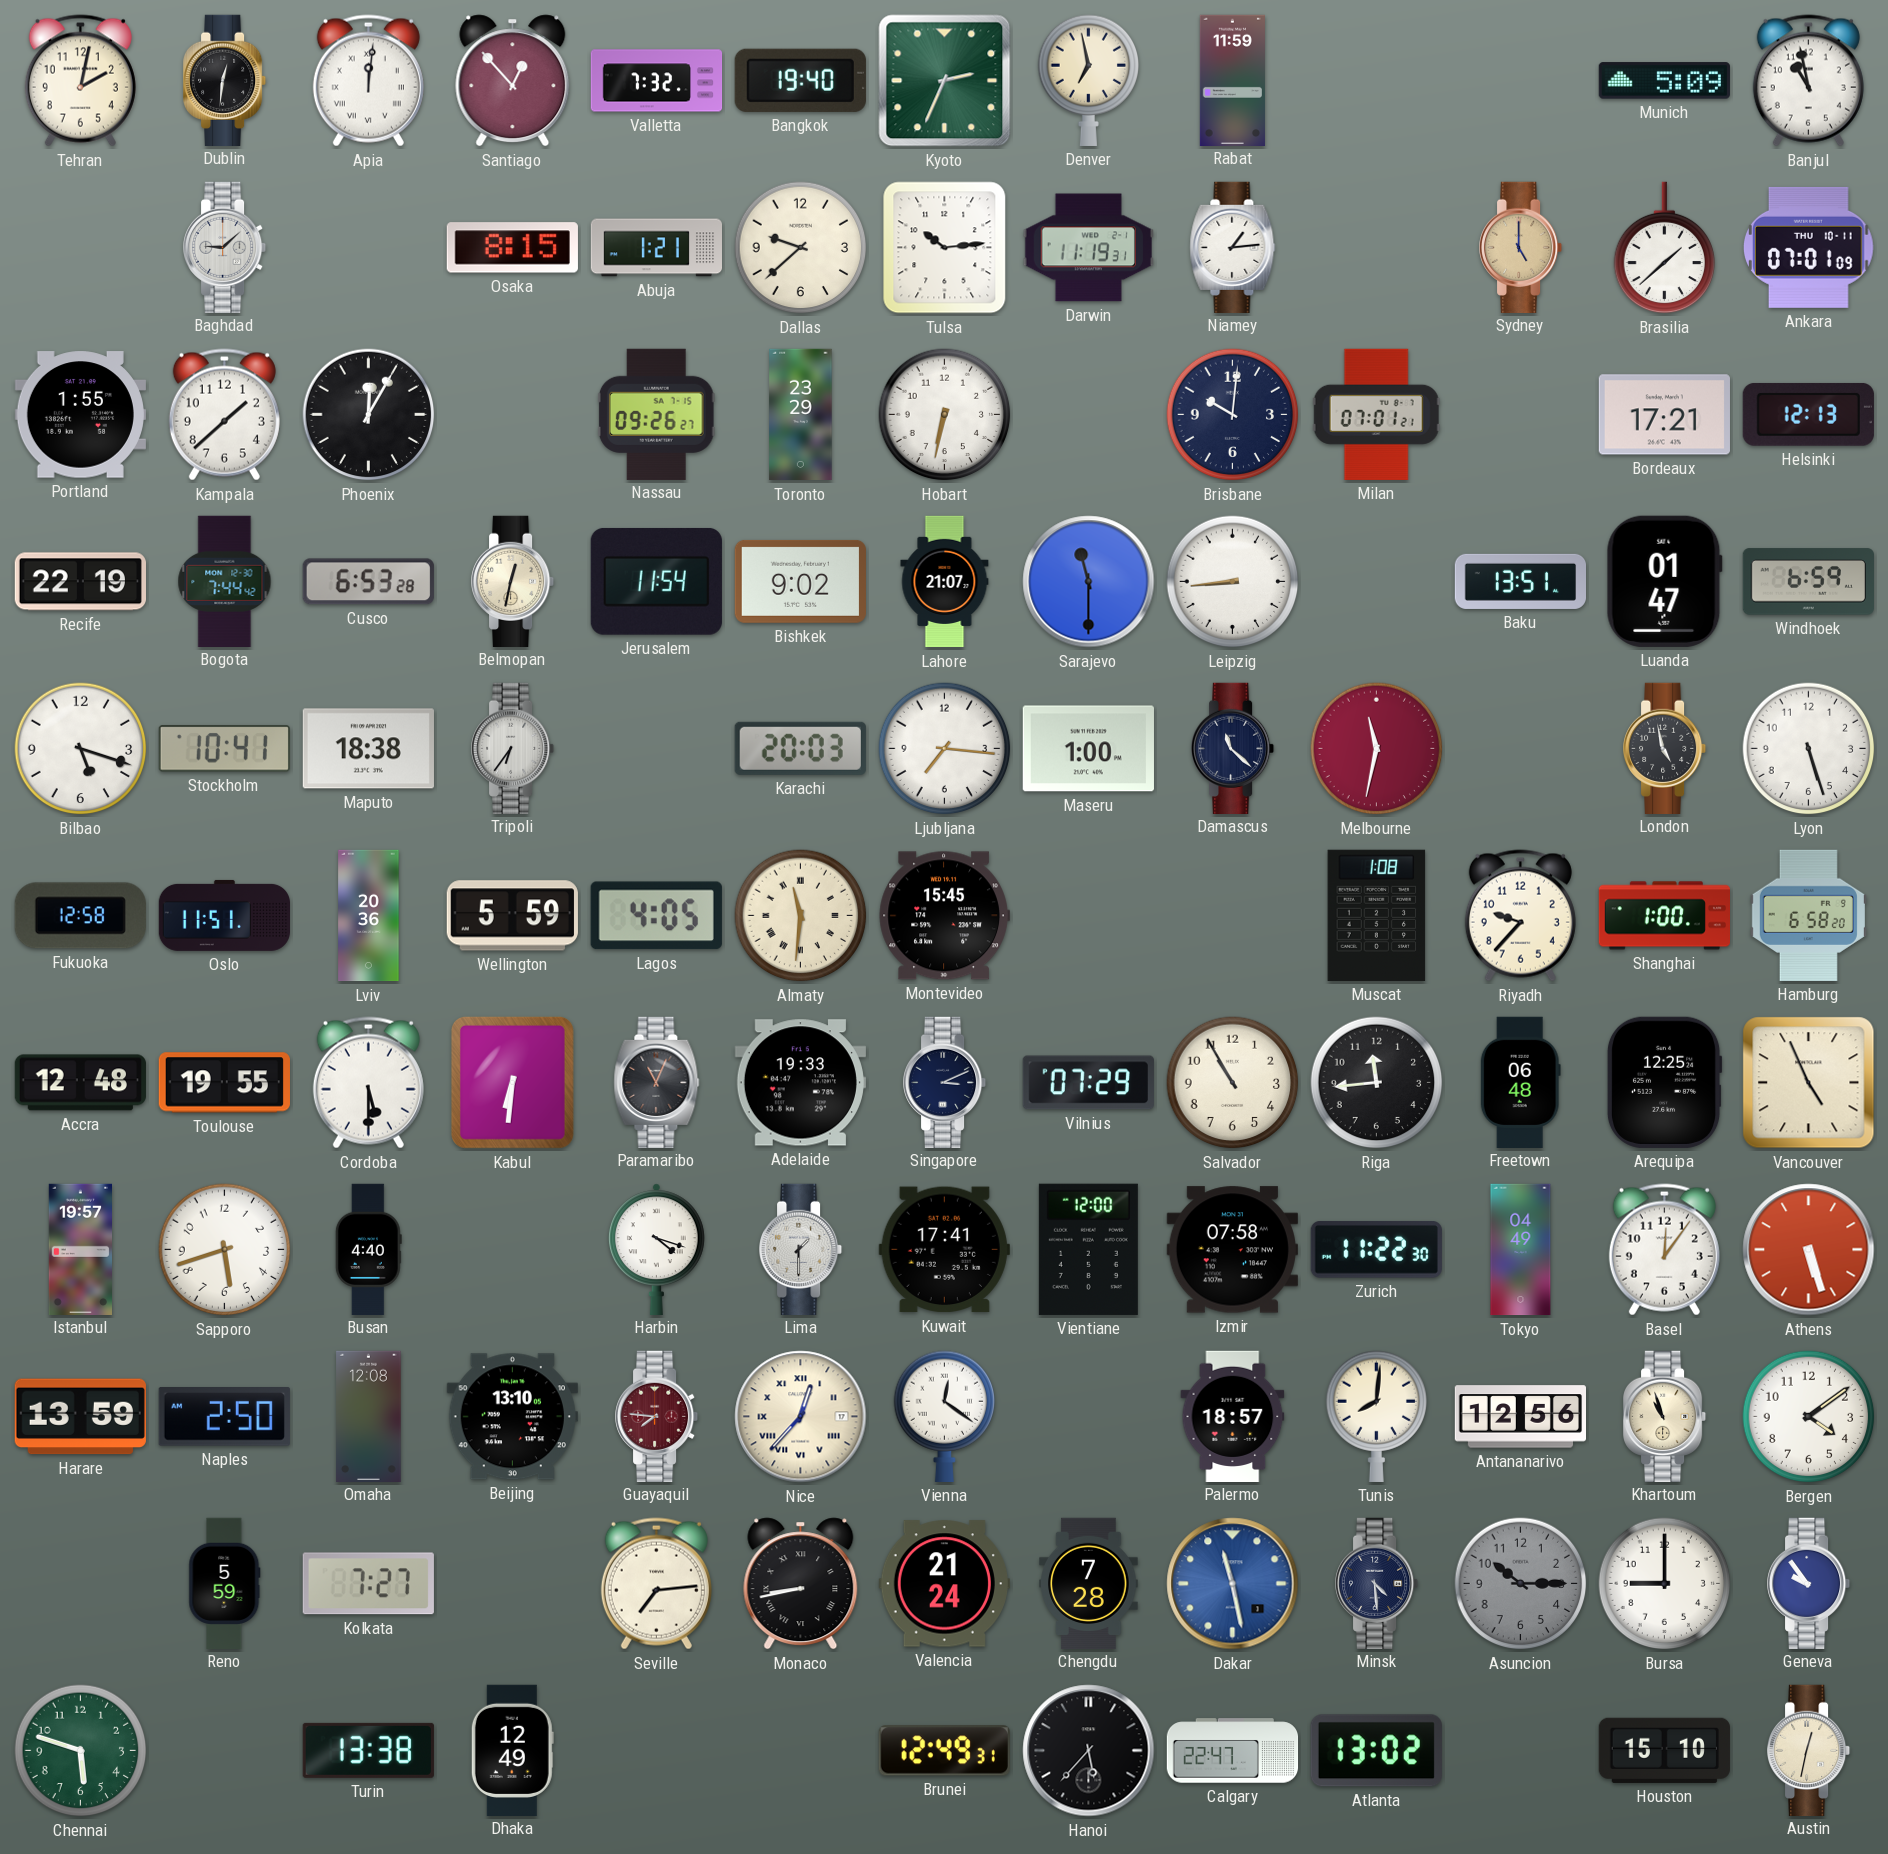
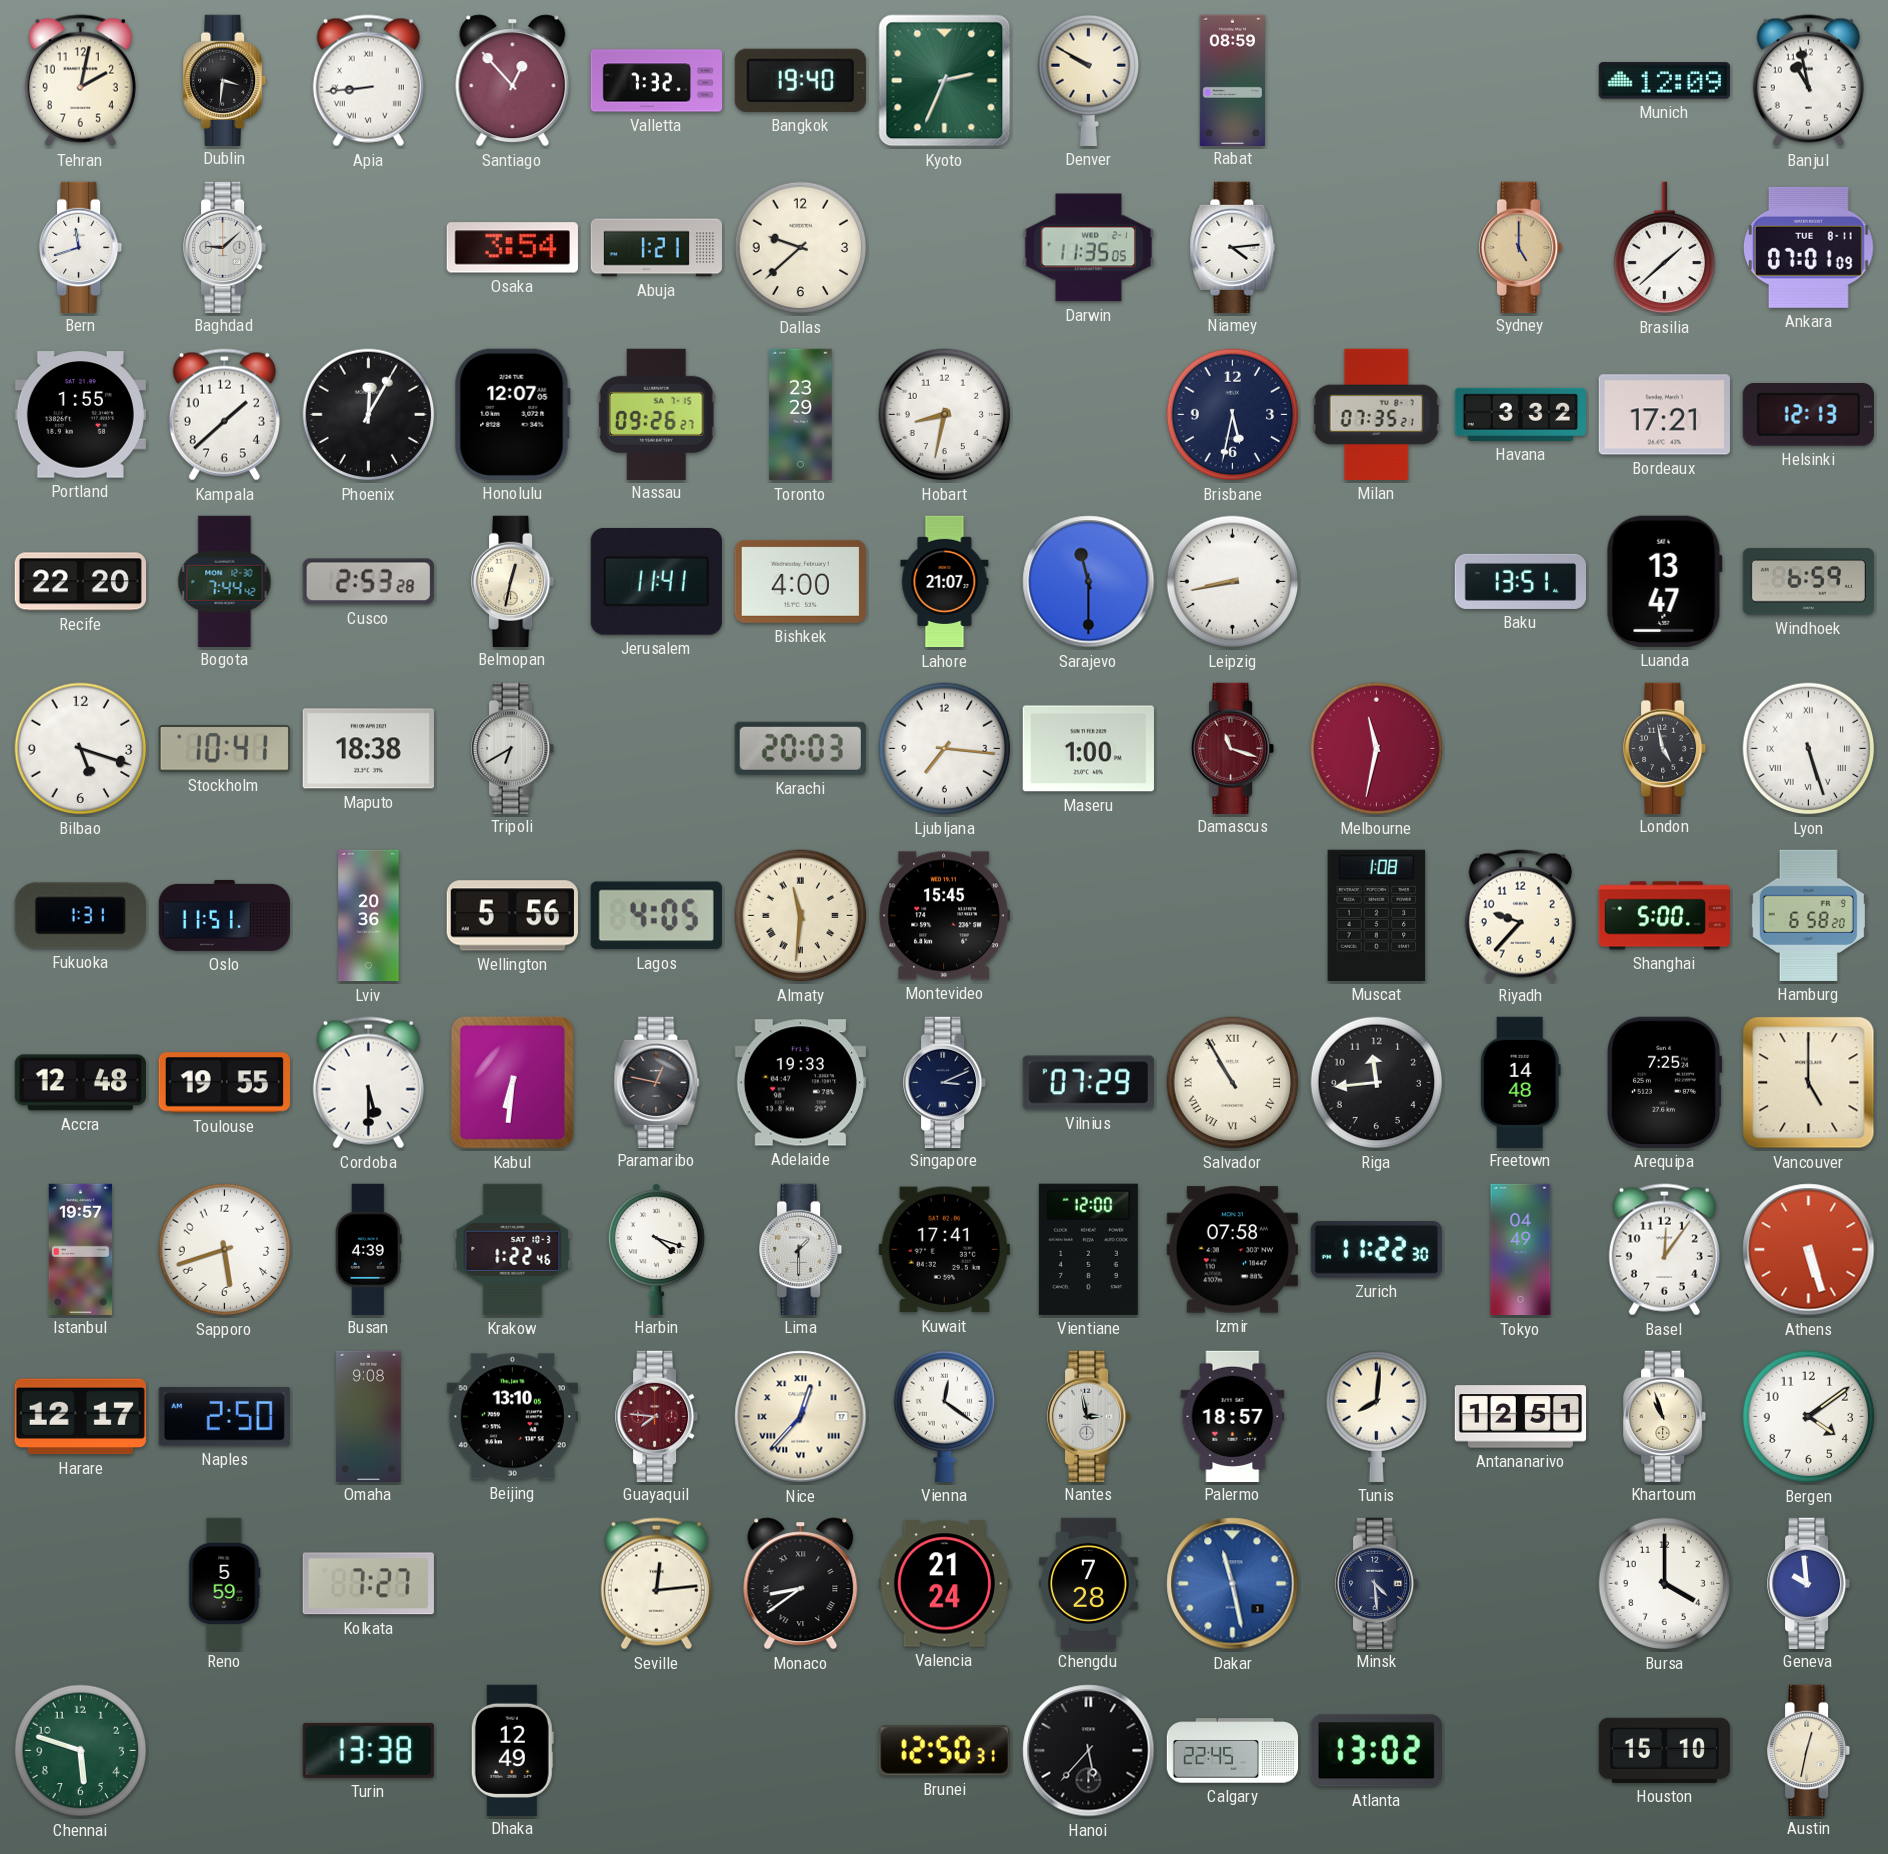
Dublin: 12:31 -> 3:31
Apia: 12:01 -> 8:44
Denver: 6:58 -> 9:50
Rabat: 11:59 -> 08:59
Munich: 5:09 -> 12:09
Bern: none -> 11:42
Osaka: 8:15 -> 3:54
Tulsa: 10:14 -> none
Darwin: 11:19 -> 11:35
Niamey: 1:14 -> 4:14
Ankara date: THU 10-11 -> TUE 8-11
Honolulu: none -> 12:07
Hobart: 6:32 -> 8:32
Brisbane: 10:01 -> 5:32
Milan: 07:01 -> 07:35
Havana: none -> 3:32
Recife: 22:19 -> 22:20
Cusco: 6:53 -> 2:53
Jerusalem: 11:54 -> 11:41
Bishkek: 9:02 -> 4:00
Leipzig: 8:44 -> 8:43
Luanda: 01:47 -> 13:47
Tripoli: 6:36 -> 6:40
Damascus: 11:22 -> 11:18
Damascus dial: navy -> burgundy
Lyon numerals: Arabic -> Roman
Fukuoka: 12:58 -> 1:31
Wellington: 5:59 -> 5:56
Shanghai: 1:00 -> 5:00
Paramaribo: 11:04 -> 12:47
Salvador numerals: Arabic -> Roman
Freetown: 06:48 -> 14:48
Arequipa: 12:25 -> 7:25
Vancouver: 4:56 -> 5:00
Busan: 4:40 -> 4:39
Krakow: none -> 1:22
Harare: 13:59 -> 12:17
Omaha: 12:08 -> 9:08
Nantes: none -> 2:58
Antananarivo: 12:56 -> 12:51
Seville: 7:14 -> 12:14
Monaco: 8:43 -> 8:39
Asuncion: 10:15 -> none
Bursa: 9:00 -> 4:00
Geneva: 9:54 -> 9:59
Brunei: 12:49 -> 12:50
Calgary: 22:47 -> 22:45
